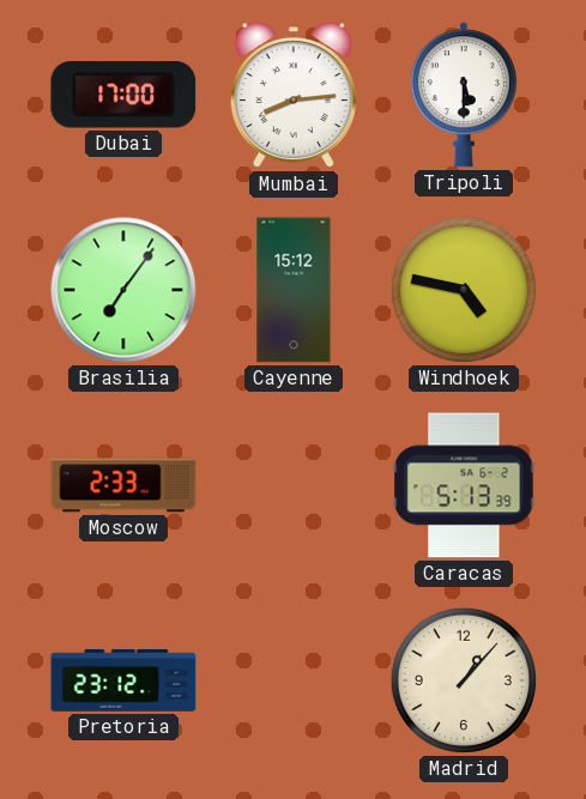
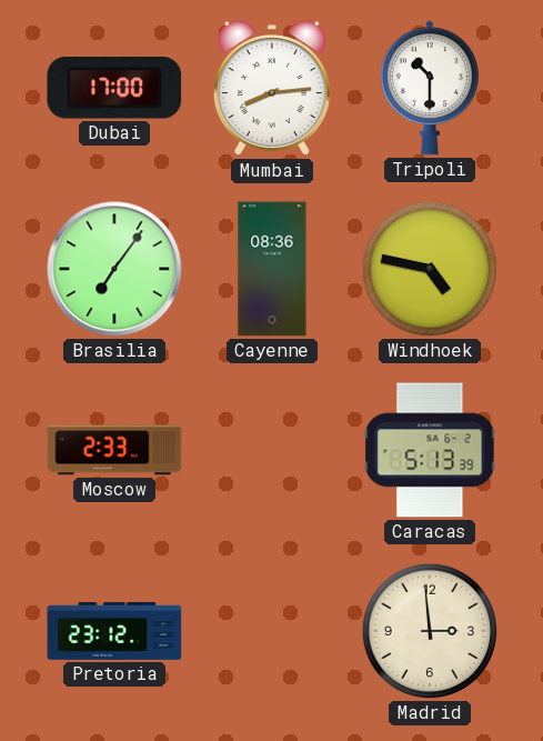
Tripoli: 5:30 -> 10:30
Cayenne: 15:12 -> 08:36
Madrid: 1:07 -> 2:59
